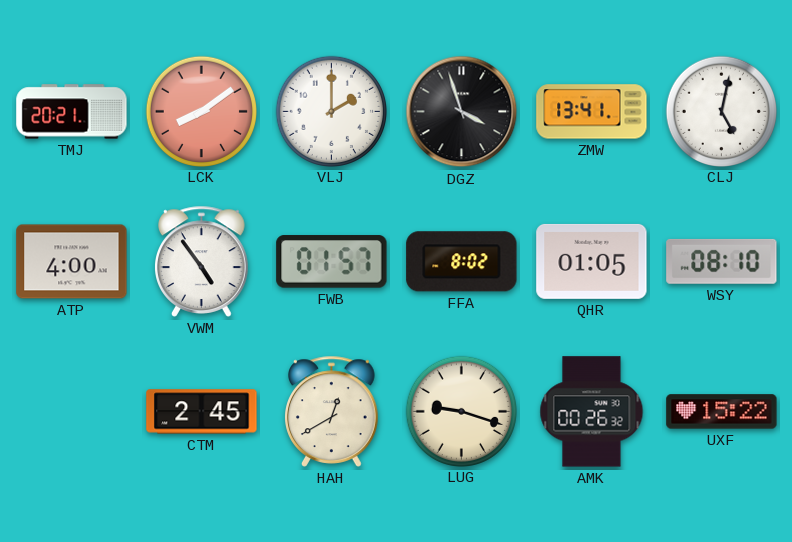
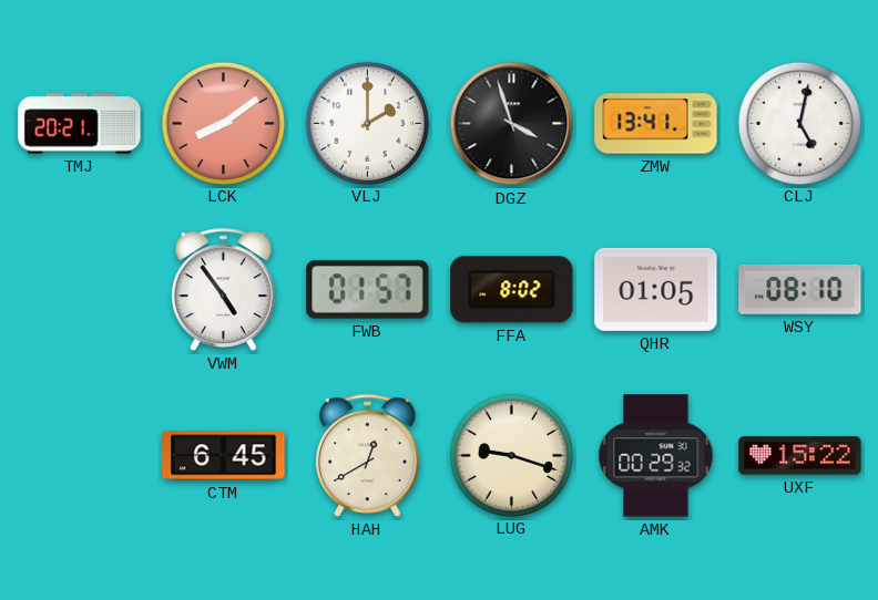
ATP: 4:00 -> none
CTM: 2:45 -> 6:45
AMK: 00:26 -> 00:29
